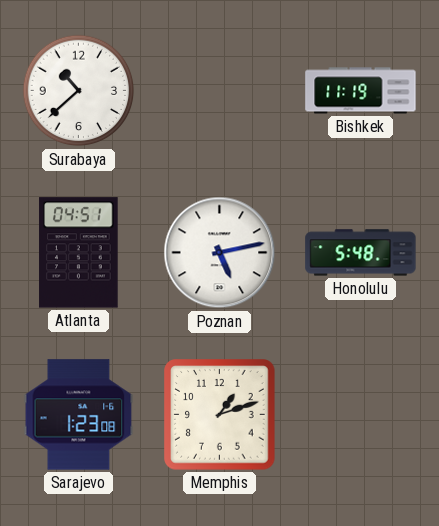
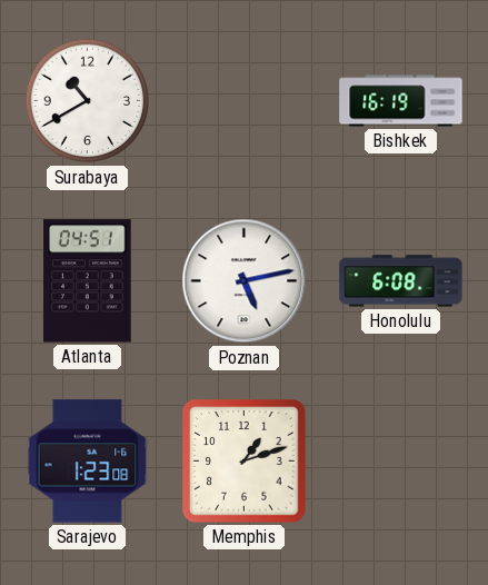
Surabaya: 10:38 -> 10:40
Bishkek: 11:19 -> 16:19
Honolulu: 5:48 -> 6:08
